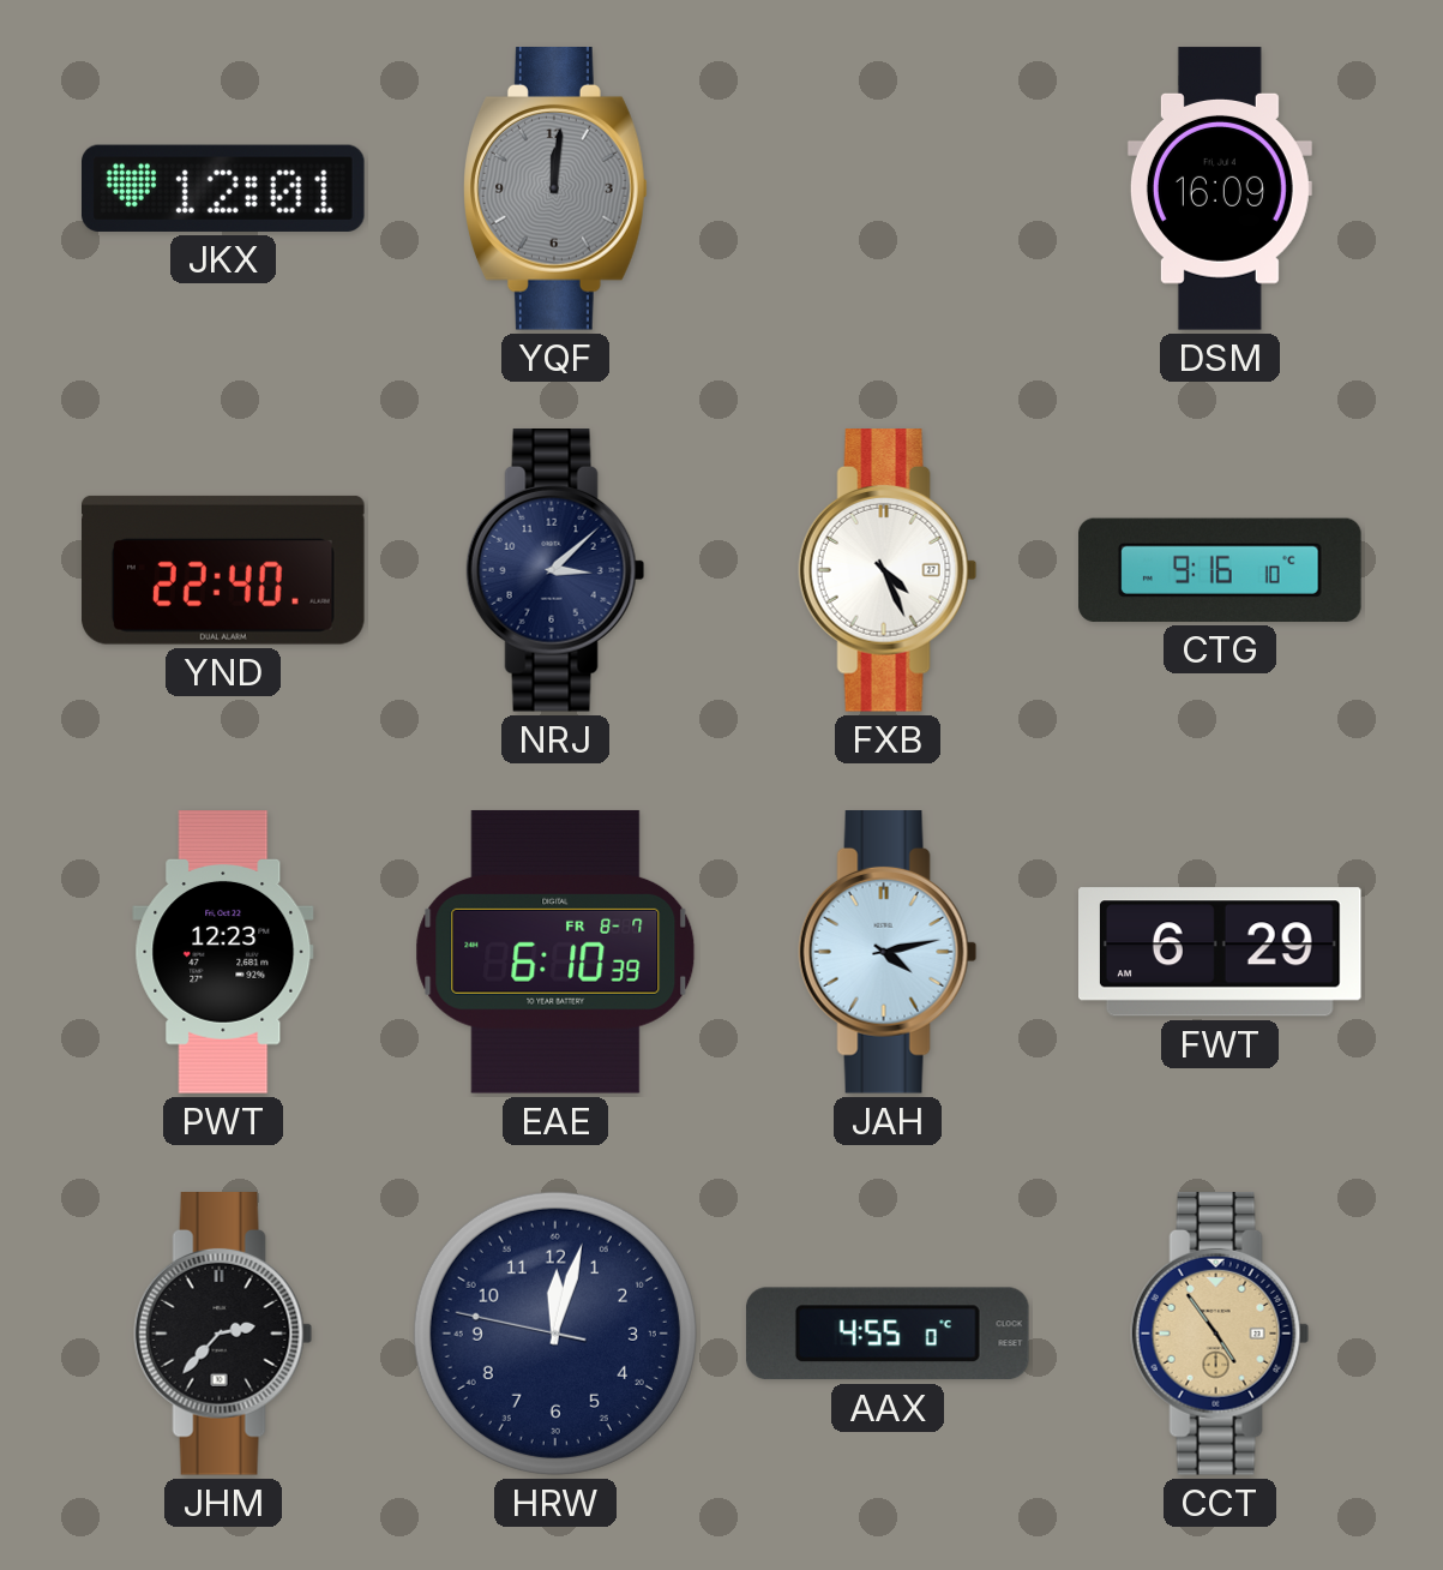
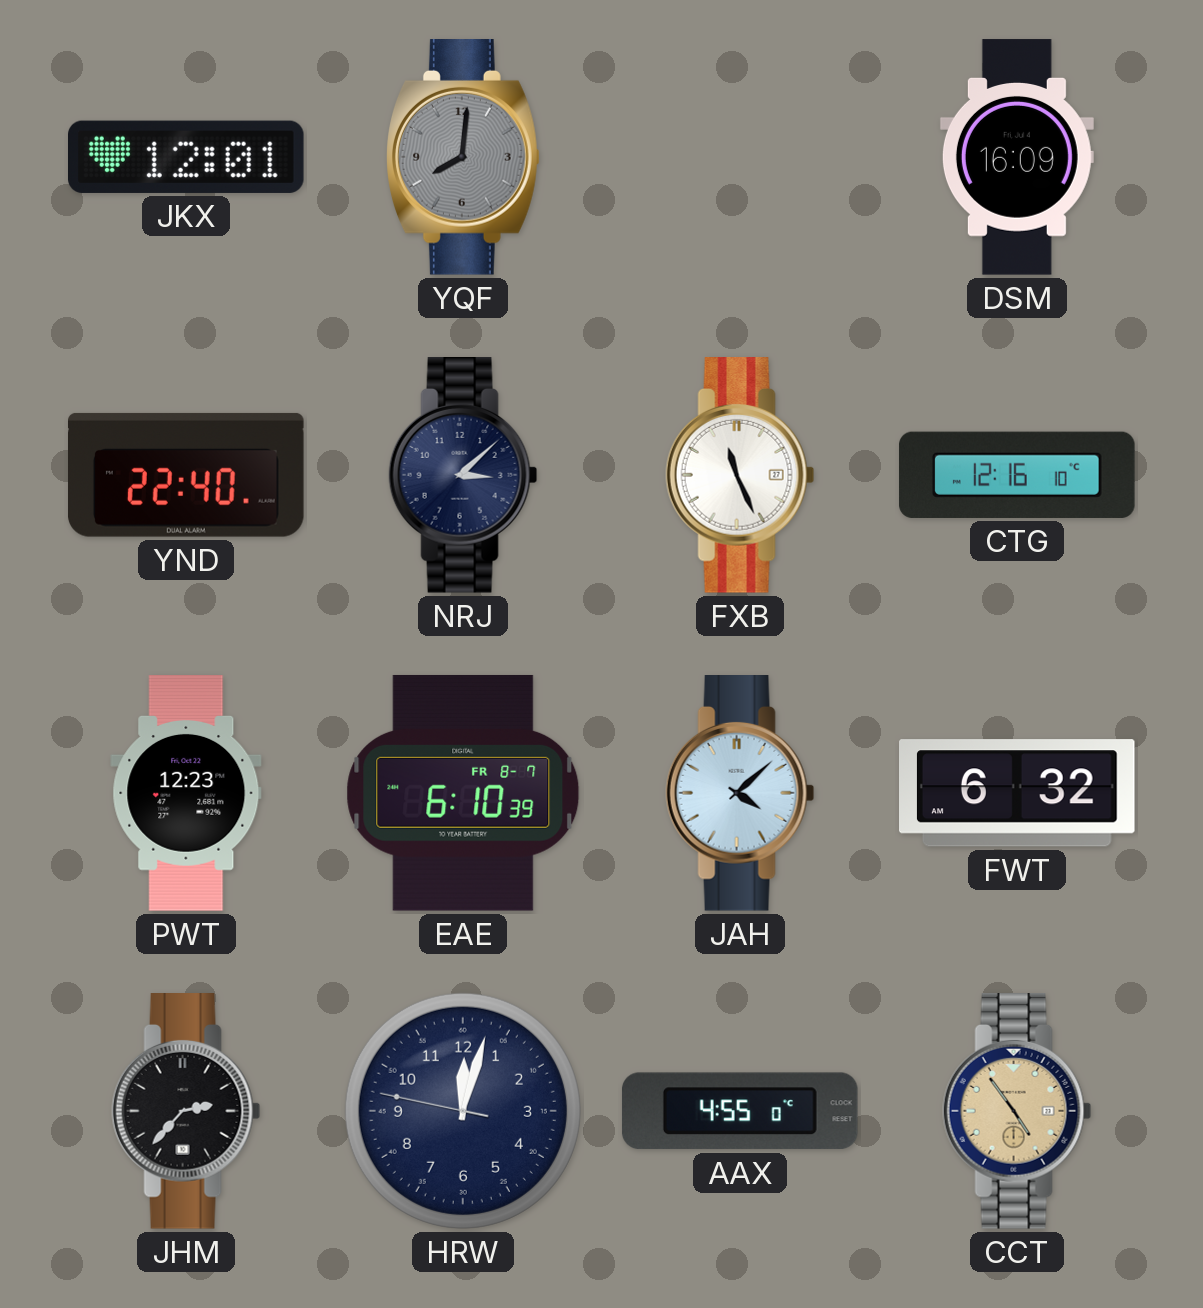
YQF: 12:01 -> 8:01
FXB: 4:26 -> 11:26
CTG: 9:16 -> 12:16
JAH: 4:13 -> 4:08
FWT: 6:29 -> 6:32
